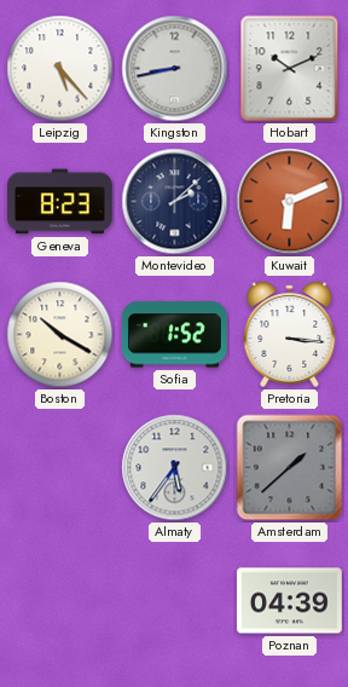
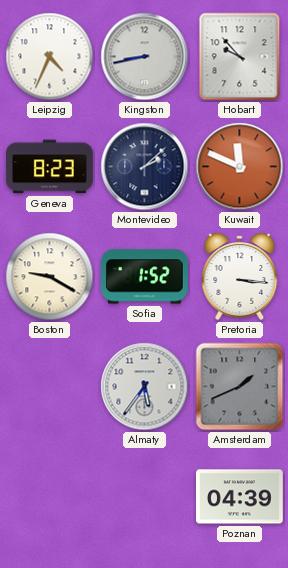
Leipzig: 5:23 -> 4:34
Hobart: 10:11 -> 9:53
Kuwait: 6:11 -> 11:49
Boston: 10:20 -> 9:20
Amsterdam: 1:38 -> 1:41
